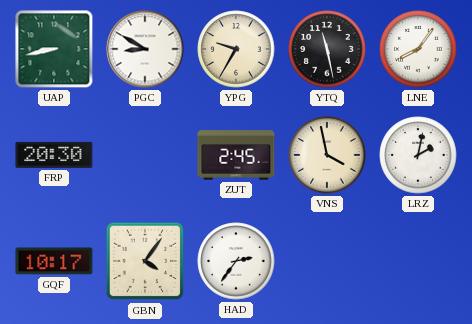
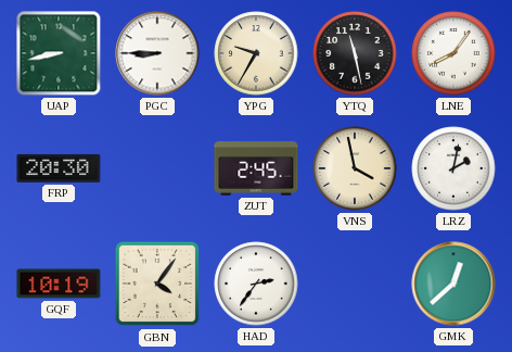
PGC: 8:50 -> 8:45
GQF: 10:17 -> 10:19
GMK: none -> 12:38
